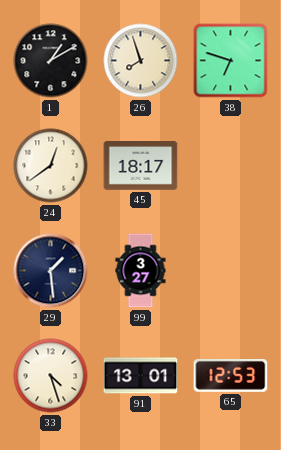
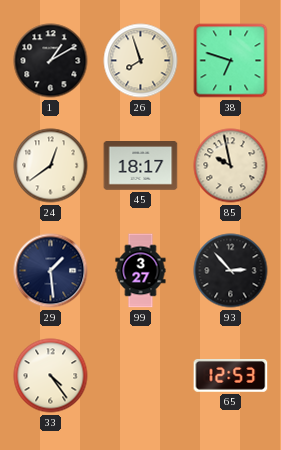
85: none -> 9:58
93: none -> 2:53
33: 4:27 -> 4:24
91: 13:01 -> none
